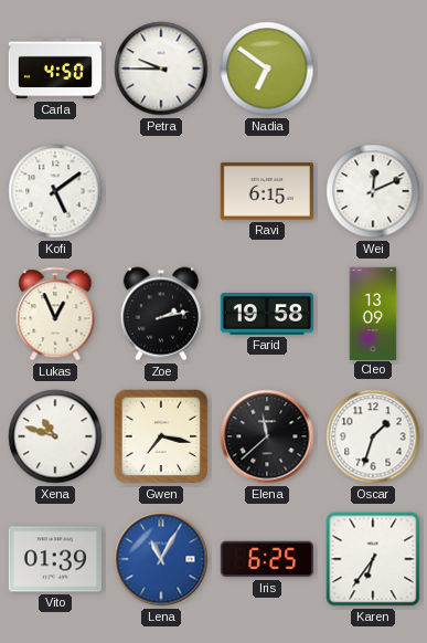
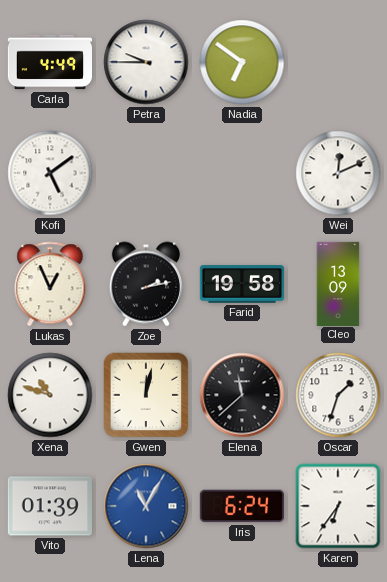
Carla: 4:50 -> 4:49
Ravi: 6:15 -> none
Gwen: 7:17 -> 12:02
Iris: 6:25 -> 6:24
